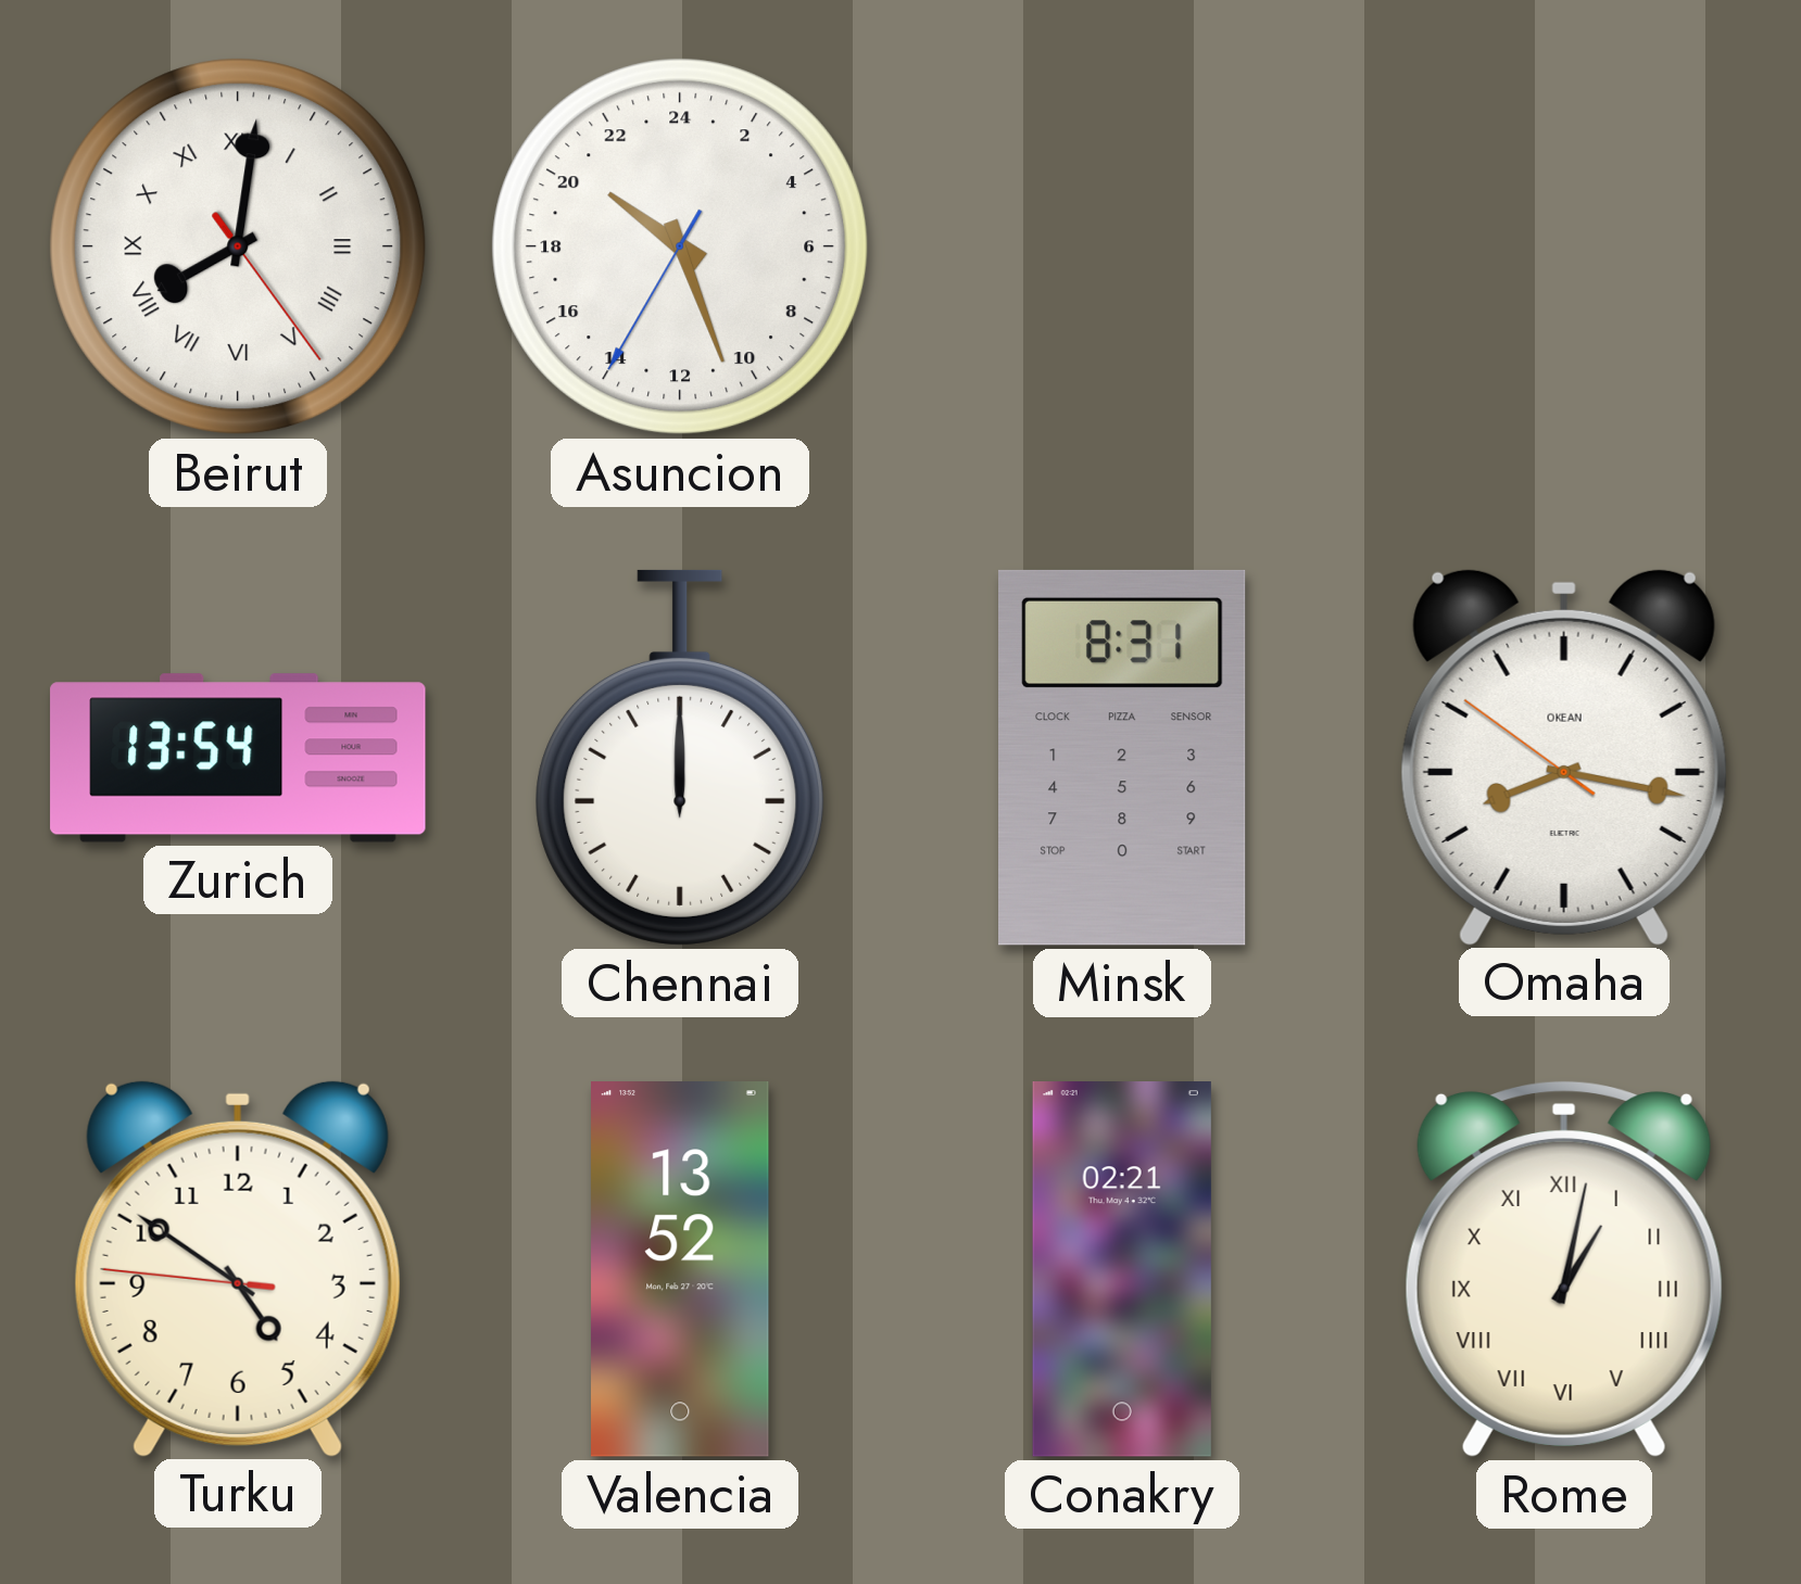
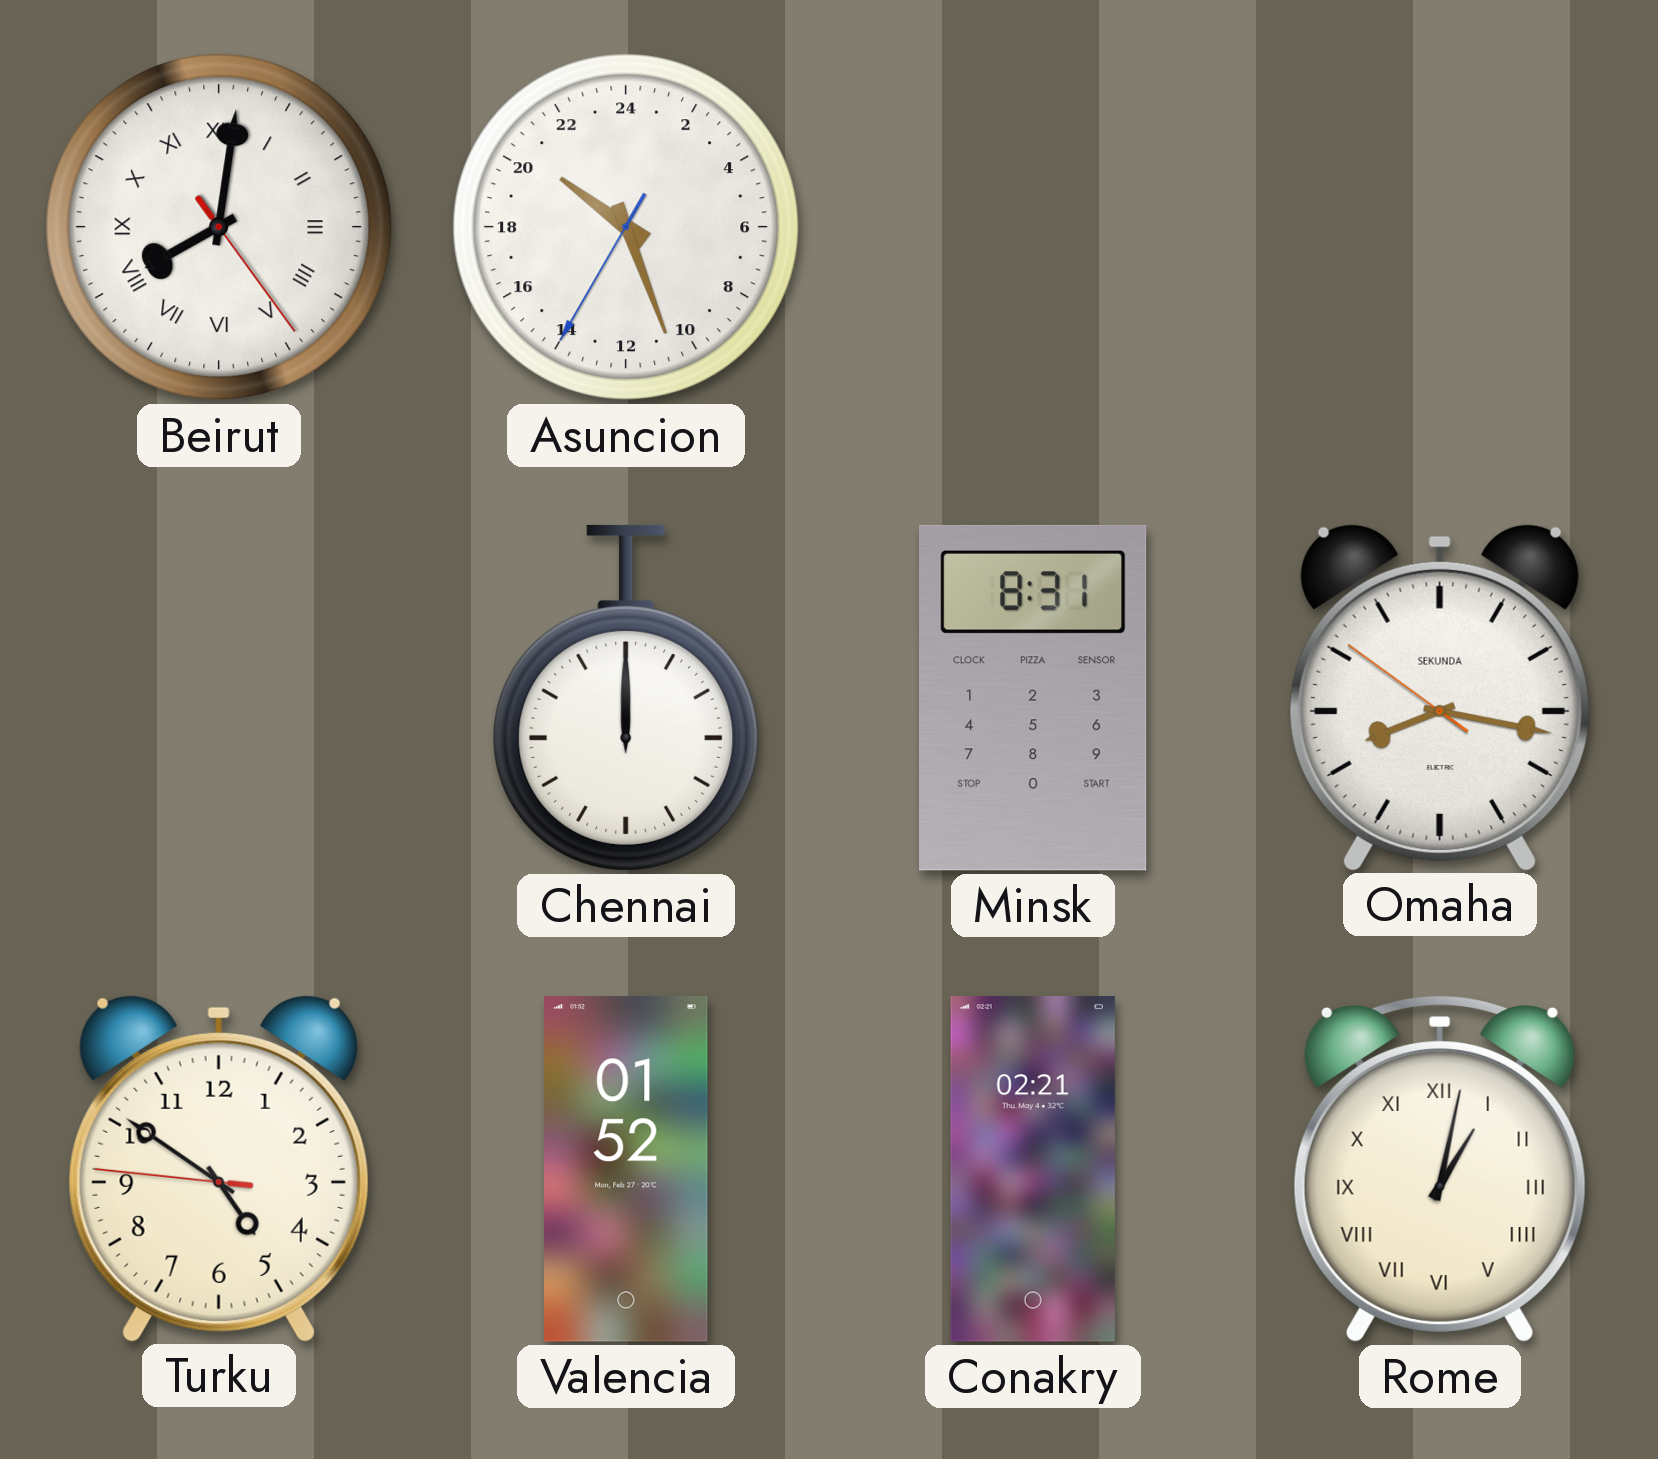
Zurich: 13:54 -> none
Omaha brand: OKEAN -> SEKUNDA
Valencia: 13:52 -> 01:52
